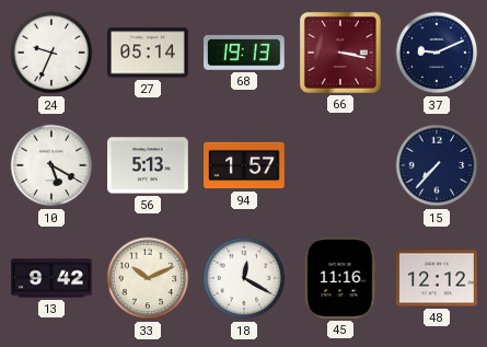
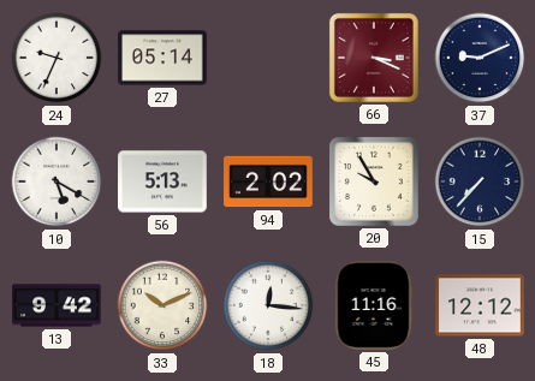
68: 19:13 -> none
66: 3:17 -> 3:19
94: 1:57 -> 2:02
20: none -> 9:55
18: 12:20 -> 12:16
